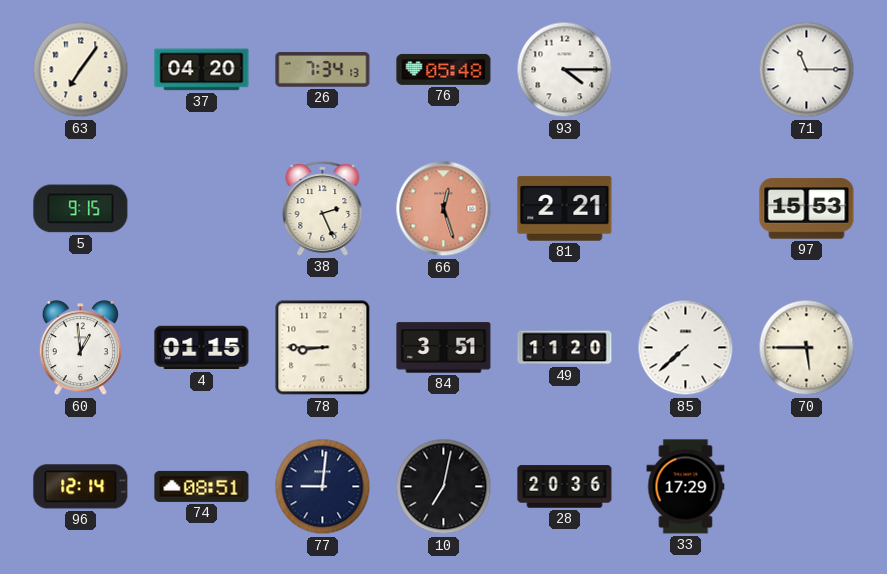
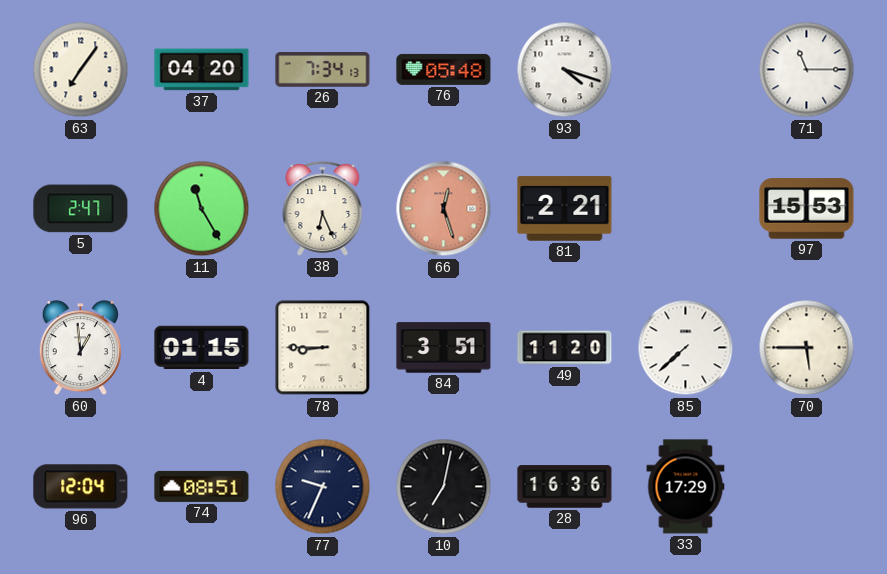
93: 4:15 -> 4:18
5: 9:15 -> 2:47
11: none -> 11:25
38: 2:26 -> 6:26
96: 12:14 -> 12:04
77: 9:01 -> 9:34
28: 20:36 -> 16:36
